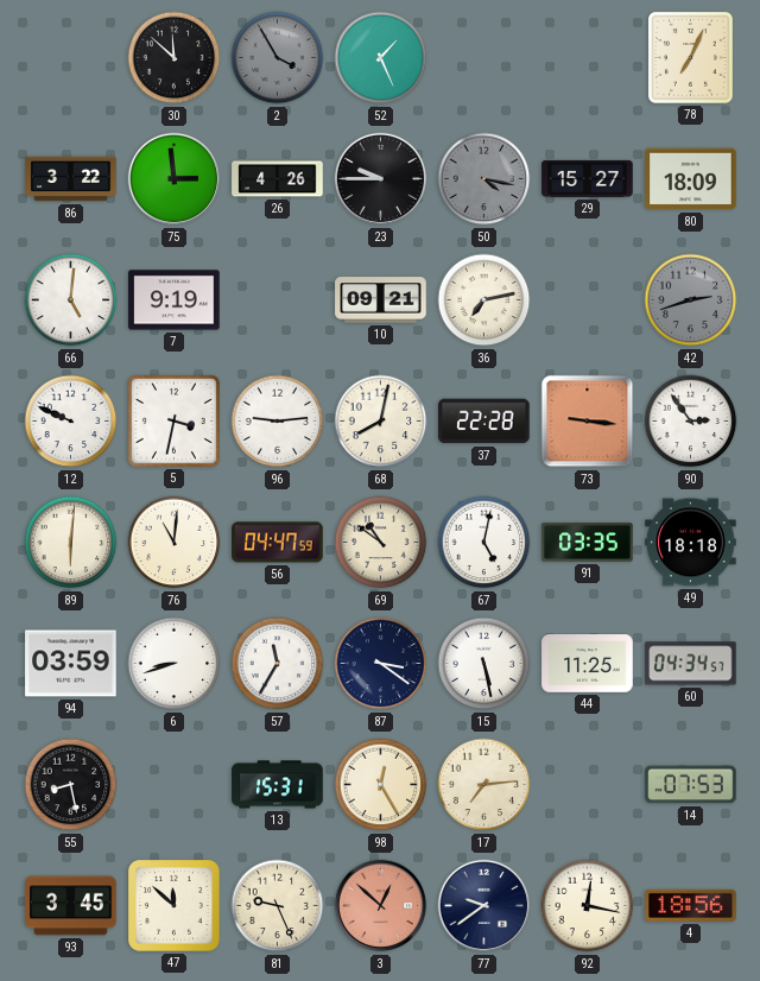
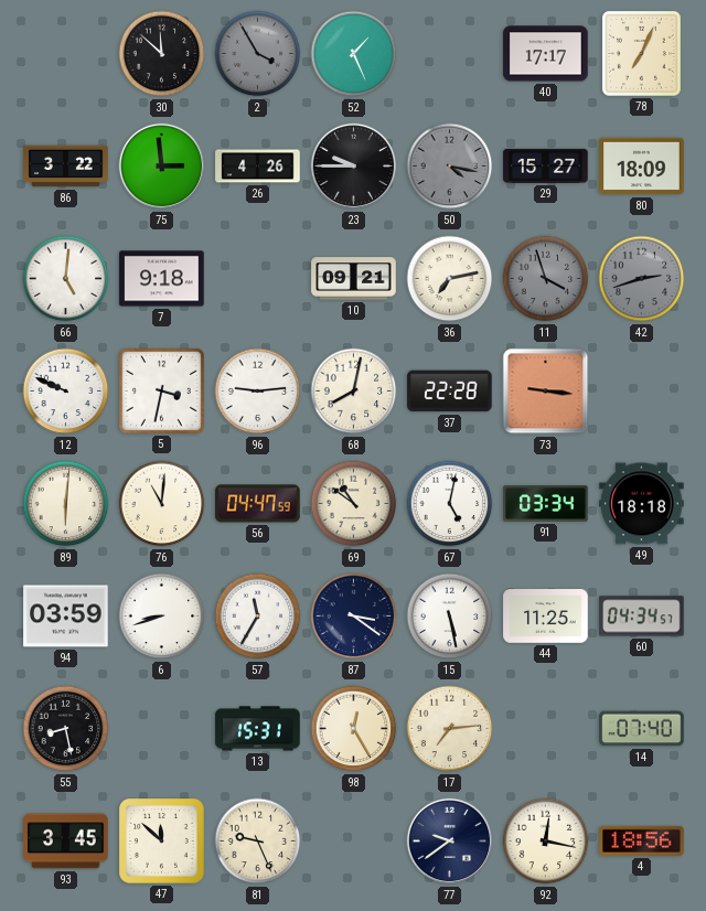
40: none -> 17:17
7: 9:19 -> 9:18
11: none -> 3:57
90: 2:54 -> none
91: 03:35 -> 03:34
14: 07:53 -> 07:40
3: 12:52 -> none
